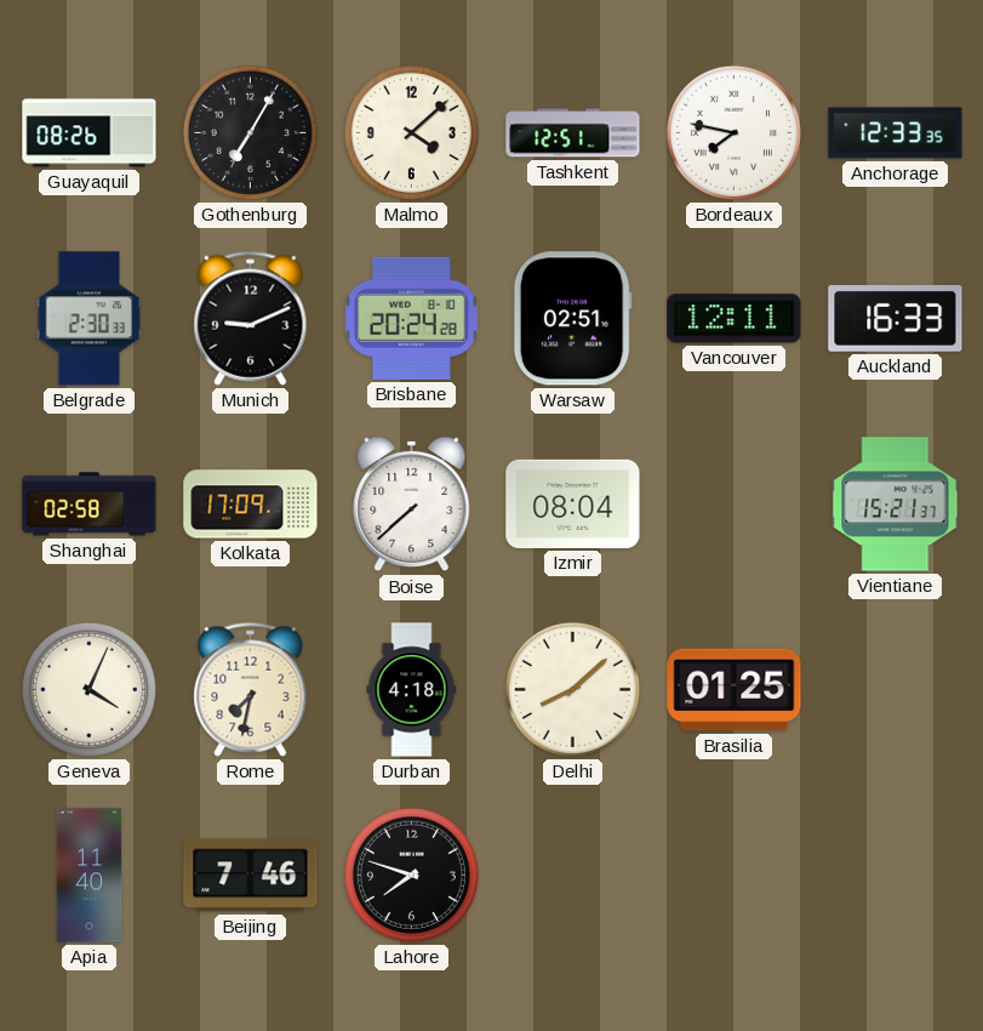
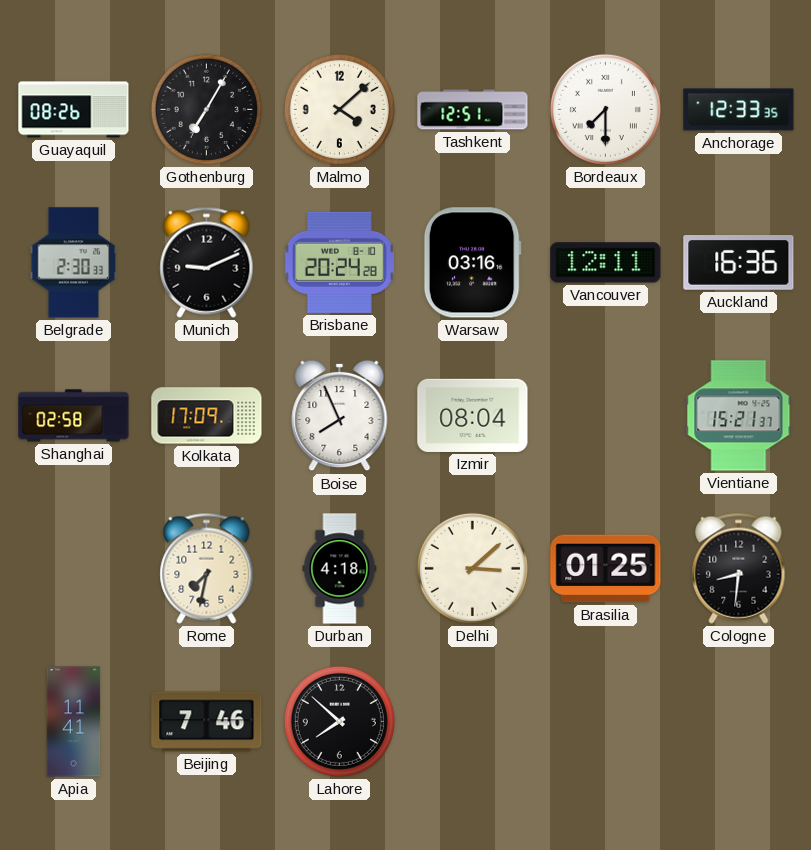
Bordeaux: 7:47 -> 7:30
Warsaw: 02:51 -> 03:16
Auckland: 16:33 -> 16:36
Boise: 7:38 -> 7:56
Geneva: 4:04 -> none
Delhi: 8:08 -> 3:08
Cologne: none -> 8:31
Apia: 11:40 -> 11:41
Lahore: 7:48 -> 7:52
